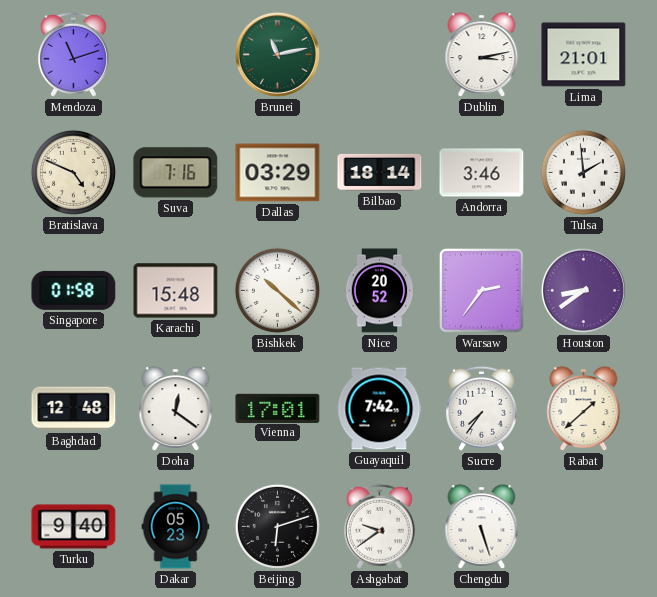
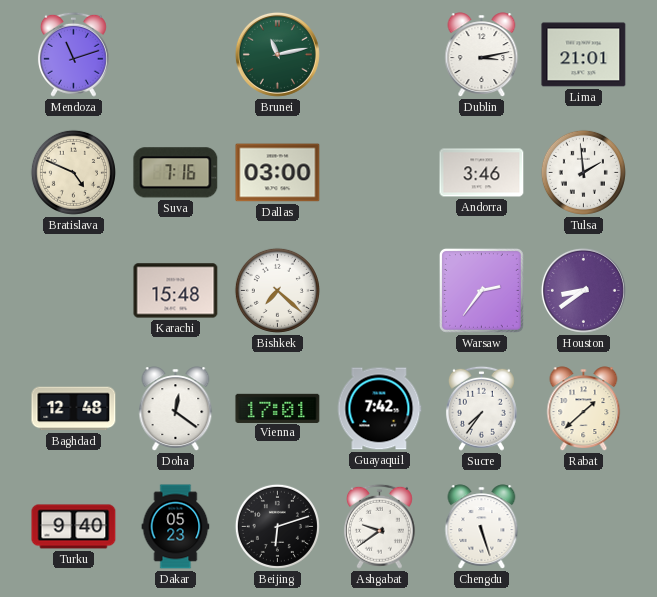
Dallas: 03:29 -> 03:00
Bilbao: 18:14 -> none
Singapore: 01:58 -> none
Bishkek: 10:22 -> 7:22
Nice: 20:52 -> none
